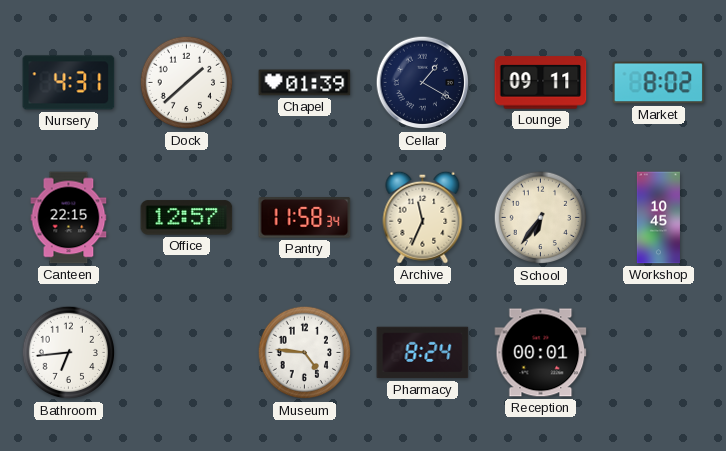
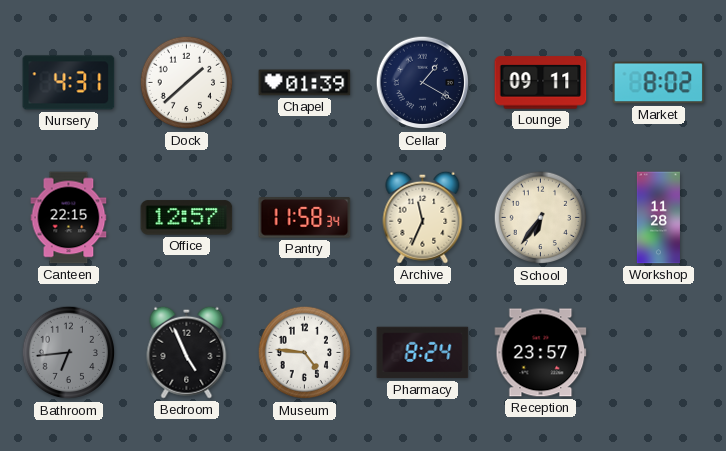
Workshop: 10:45 -> 11:28
Bathroom dial: white -> grey
Bedroom: none -> 4:56
Reception: 00:01 -> 23:57
